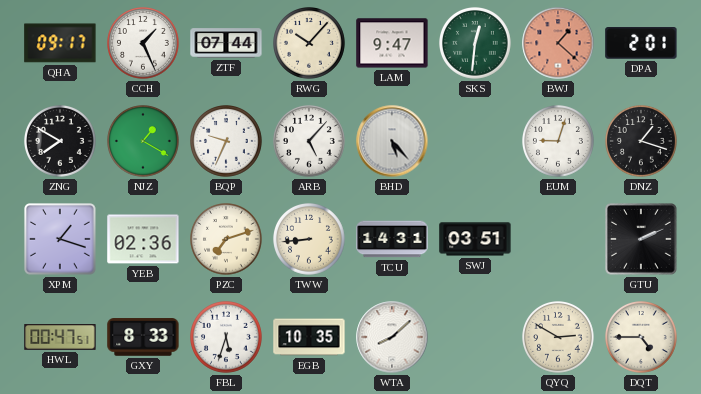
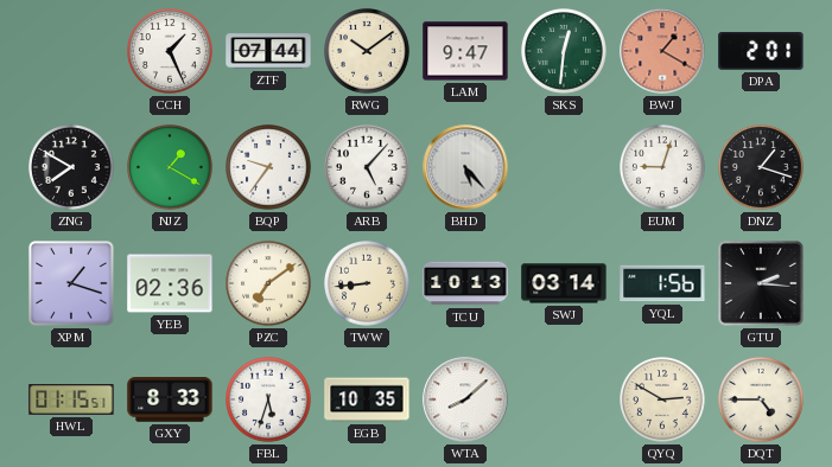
QHA: 09:17 -> none
RWG: 10:07 -> 10:09
BWJ: 1:22 -> 1:20
BQP: 9:34 -> 9:36
PZC: 7:12 -> 7:09
TCU: 14:31 -> 10:13
SWJ: 03:51 -> 03:14
YQL: none -> 1:56
GTU: 2:11 -> 2:16
HWL: 00:47 -> 01:15
